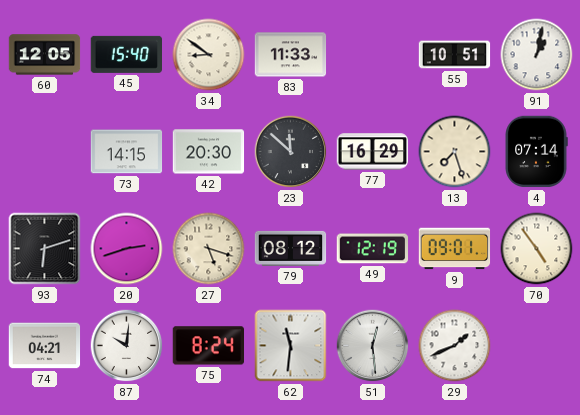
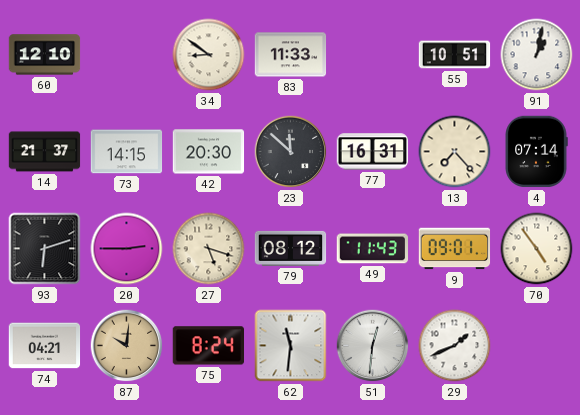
60: 12:05 -> 12:10
45: 15:40 -> none
14: none -> 21:37
77: 16:29 -> 16:31
13: 7:27 -> 7:23
20: 2:42 -> 2:45
49: 12:19 -> 11:43
87 dial: white -> champagne
51: 12:29 -> 12:31
